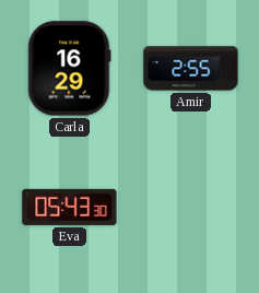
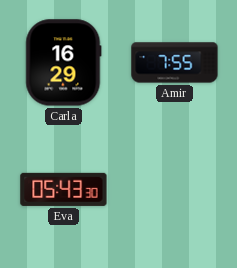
Amir: 2:55 -> 7:55
